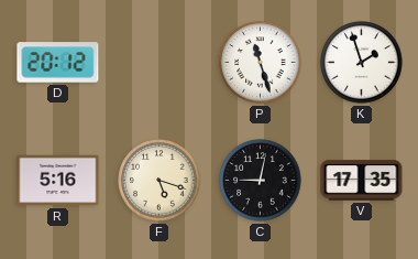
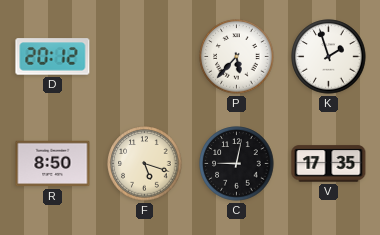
P: 11:27 -> 5:37
R: 5:16 -> 8:50
